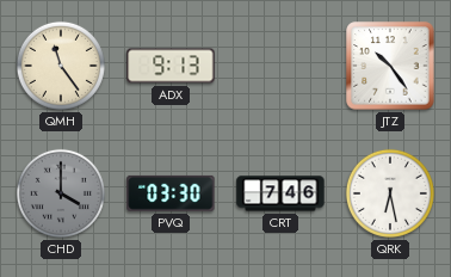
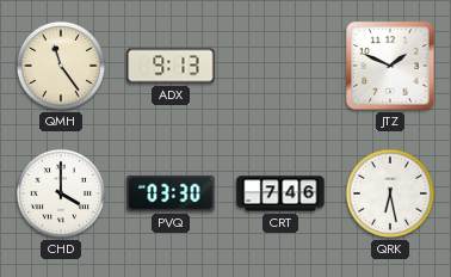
JTZ: 10:24 -> 1:49
CHD dial: grey -> white
